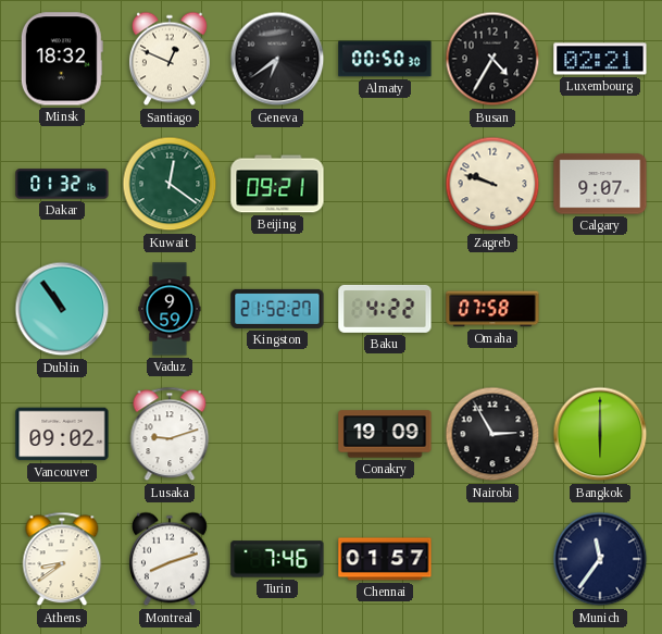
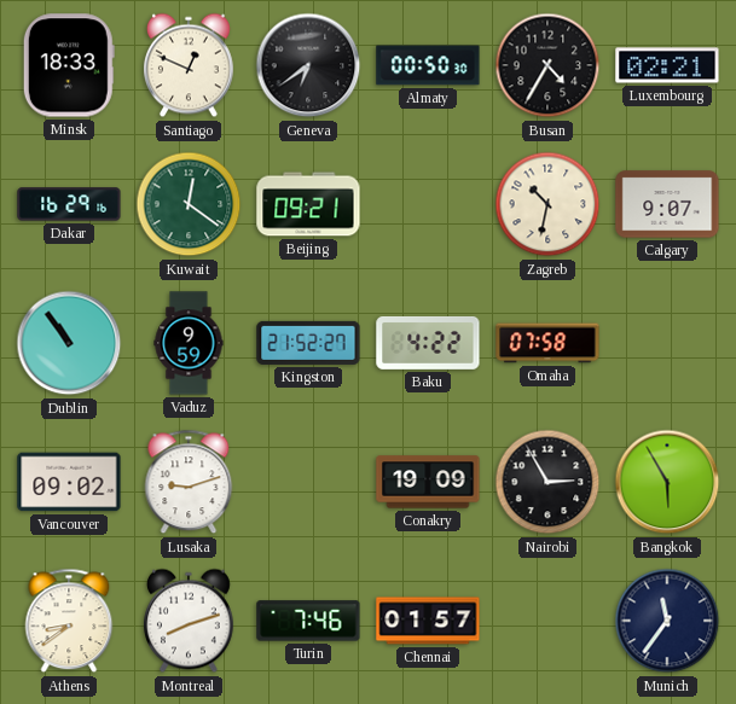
Minsk: 18:32 -> 18:33
Dakar: 01:32 -> 16:29
Zagreb: 9:48 -> 10:32
Bangkok: 6:00 -> 5:55
